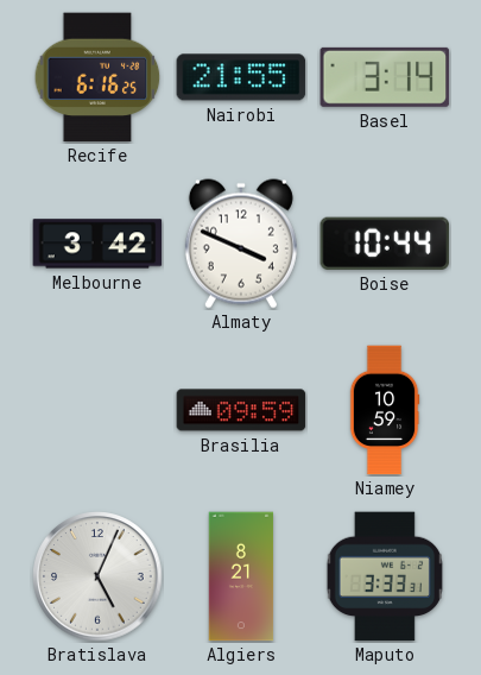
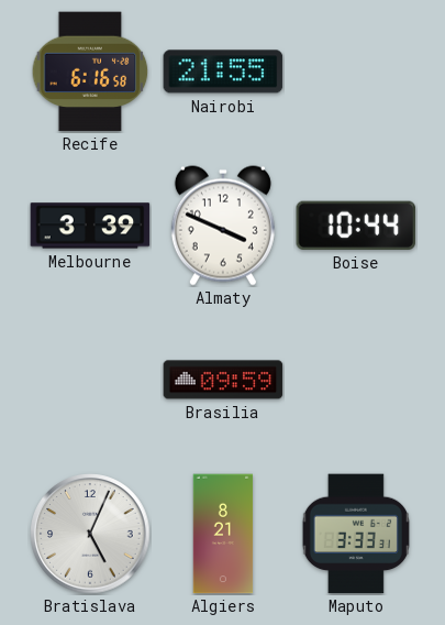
Recife: 6:16:25 -> 6:16:58
Basel: 3:14 -> none
Melbourne: 3:42 -> 3:39
Niamey: 10:59 -> none
